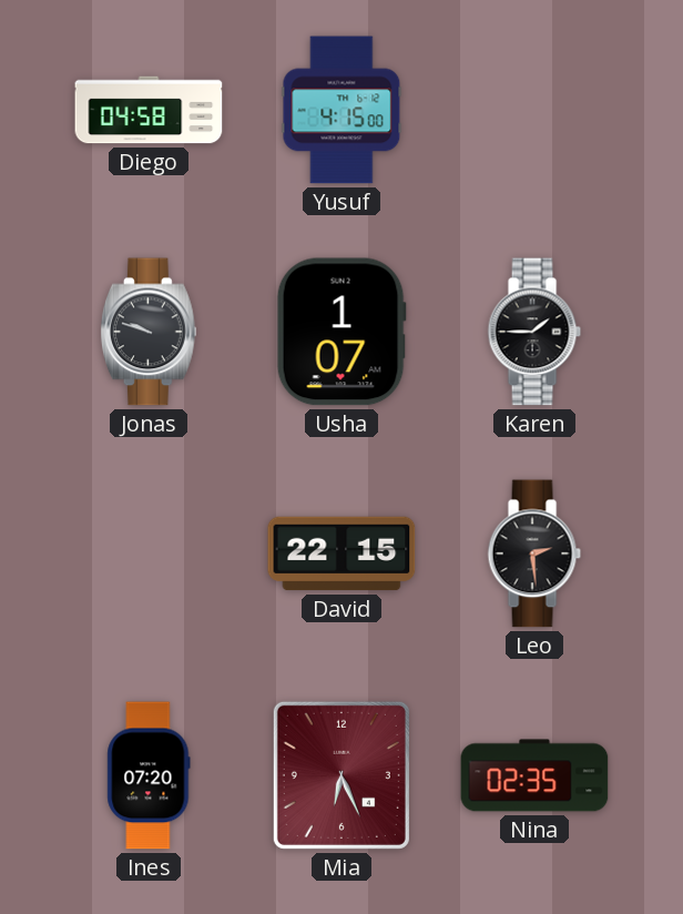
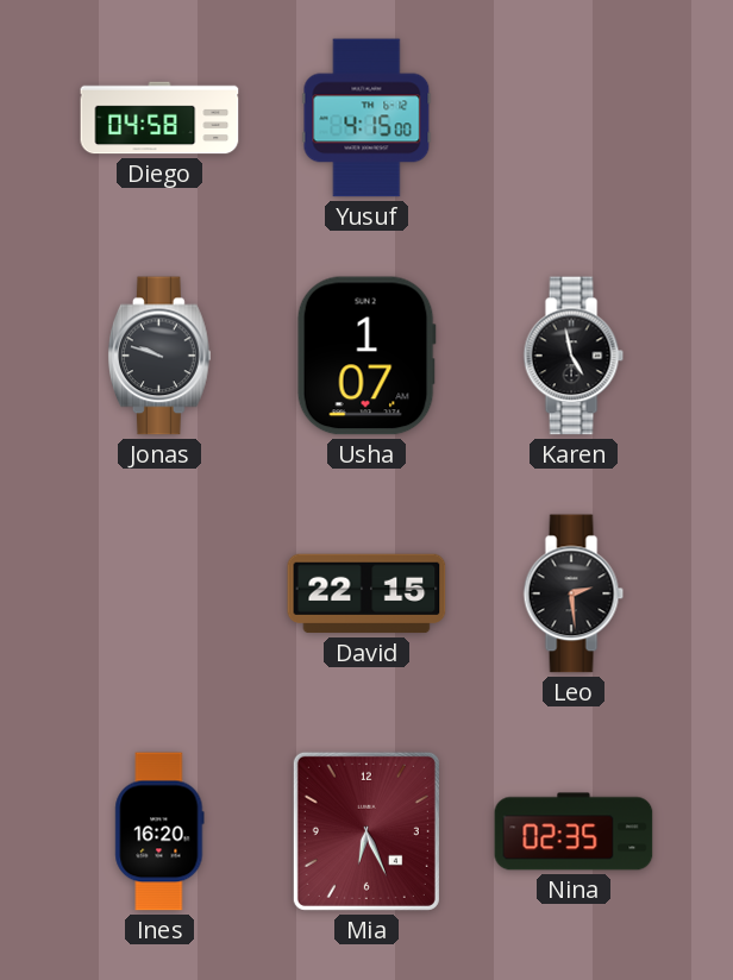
Karen: 1:45 -> 4:58
Ines: 07:20 -> 16:20
